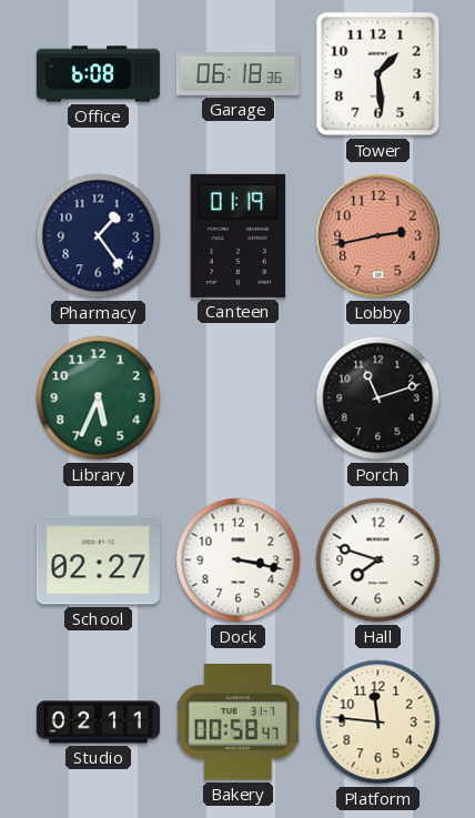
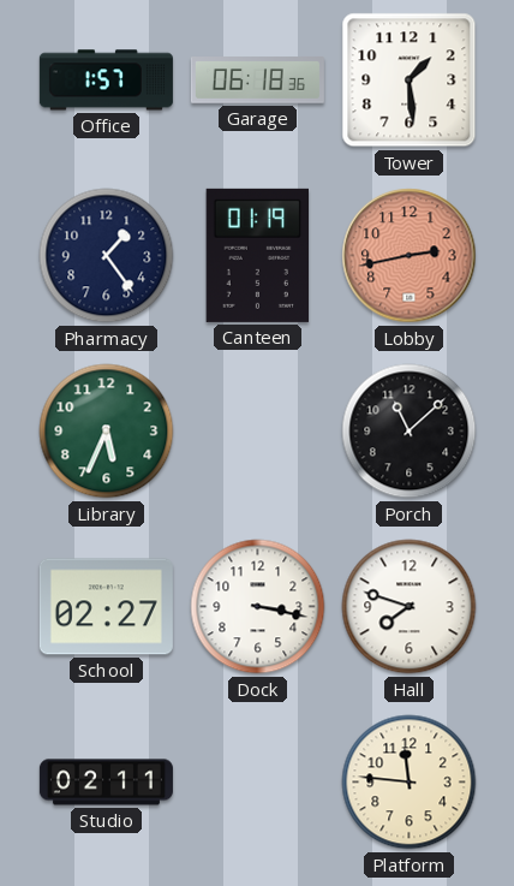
Office: 6:08 -> 1:57
Porch: 11:12 -> 11:08
Bakery: 00:58 -> none
